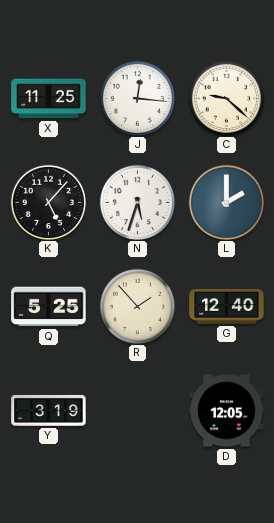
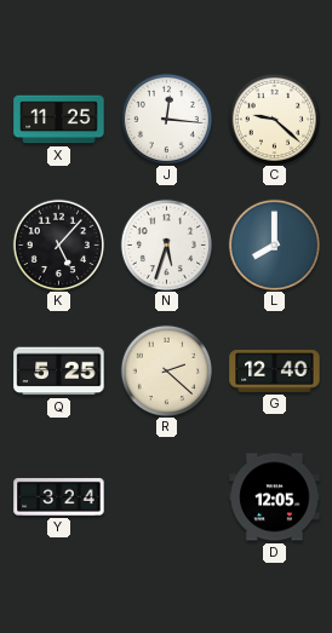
L: 2:00 -> 8:00
R: 1:53 -> 2:22
Y: 3:19 -> 3:24
